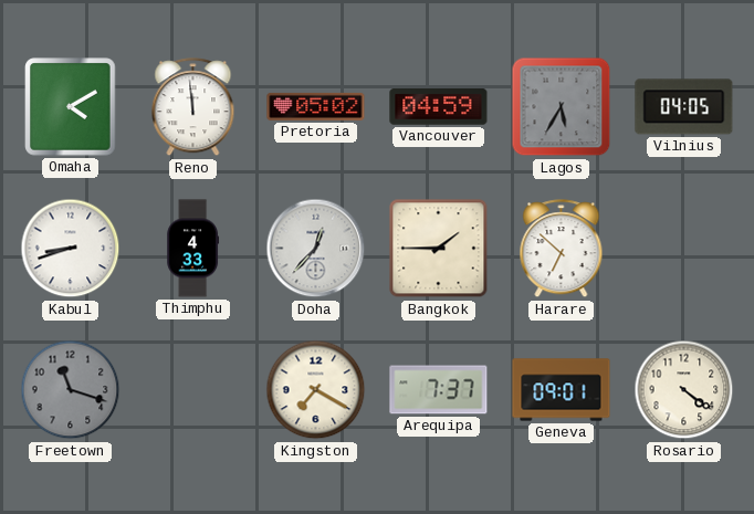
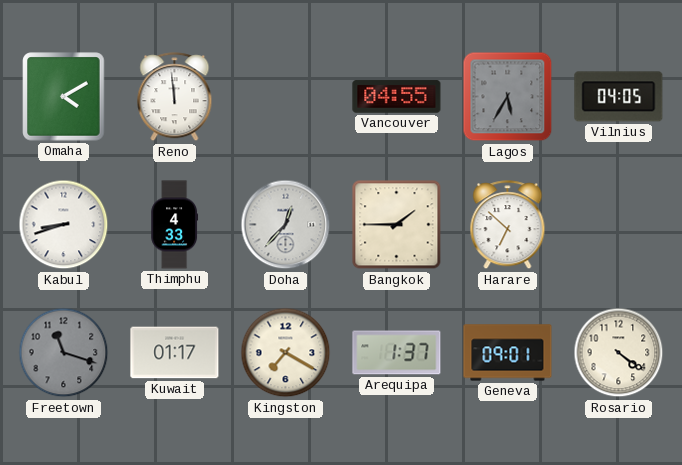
Pretoria: 05:02 -> none
Vancouver: 04:59 -> 04:55
Kuwait: none -> 01:17
Arequipa: 7:37 -> 1:37
